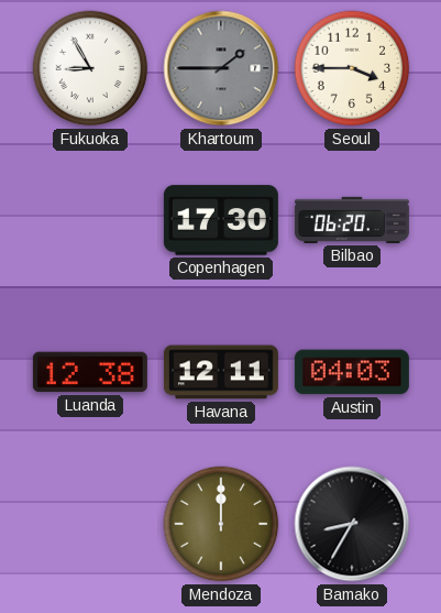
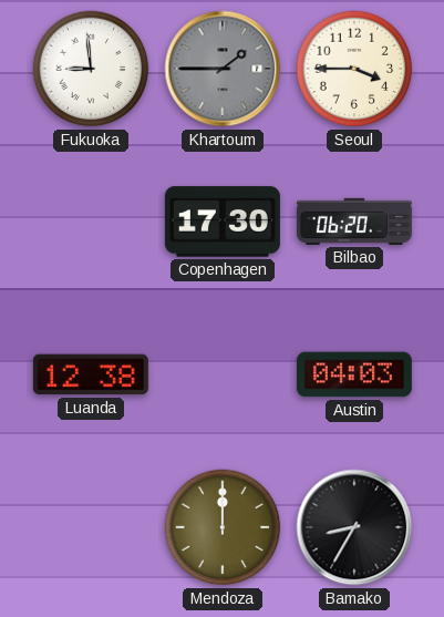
Fukuoka: 8:55 -> 8:59
Havana: 12:11 -> none
